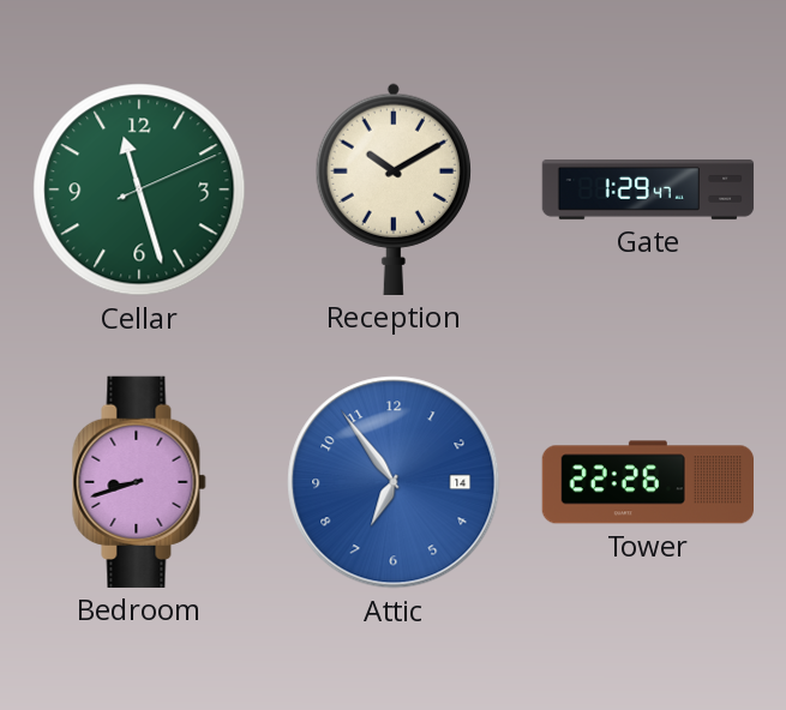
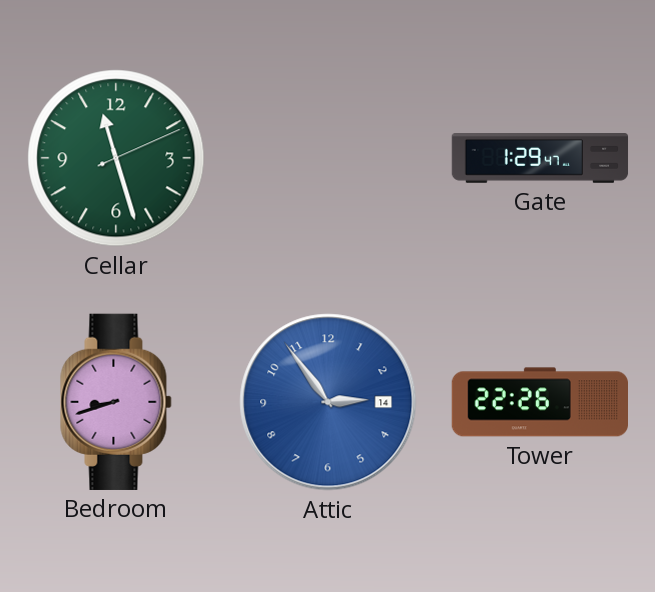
Reception: 10:10 -> none
Attic: 6:54 -> 2:54
